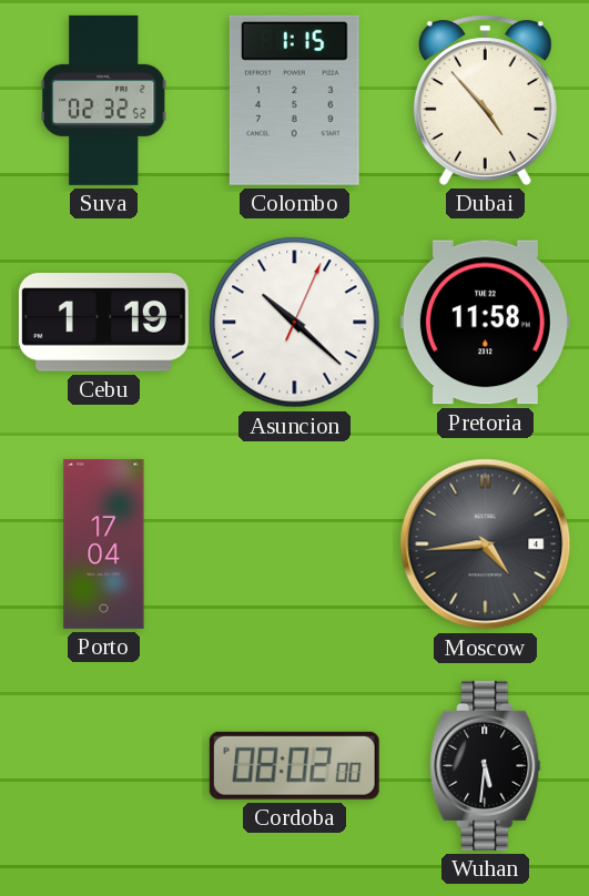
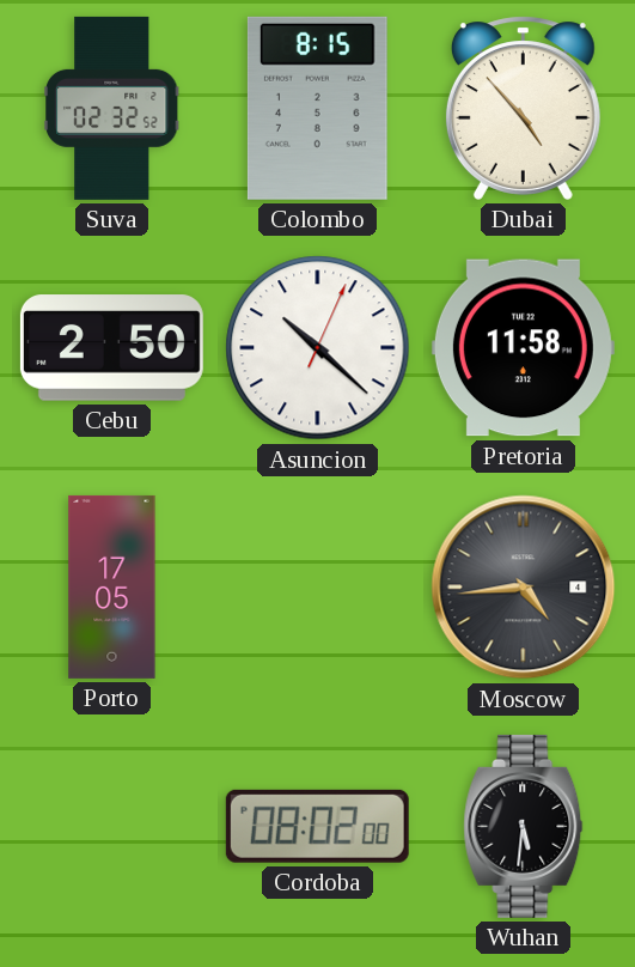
Colombo: 1:15 -> 8:15
Cebu: 1:19 -> 2:50
Porto: 17:04 -> 17:05
